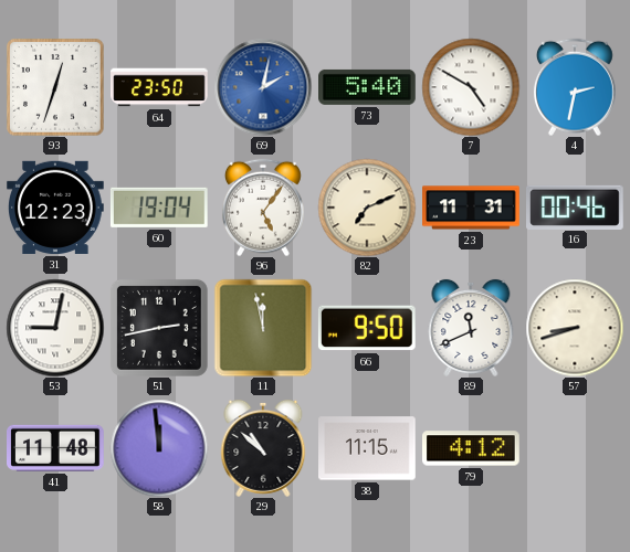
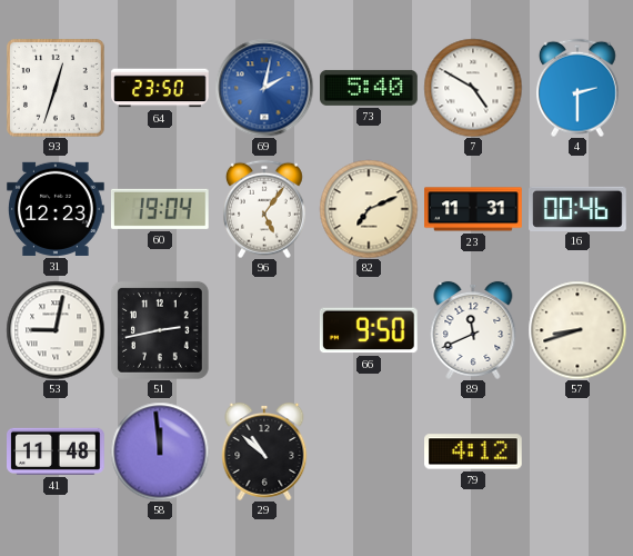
4: 2:32 -> 2:30
11: 11:58 -> none
38: 11:15 -> none
